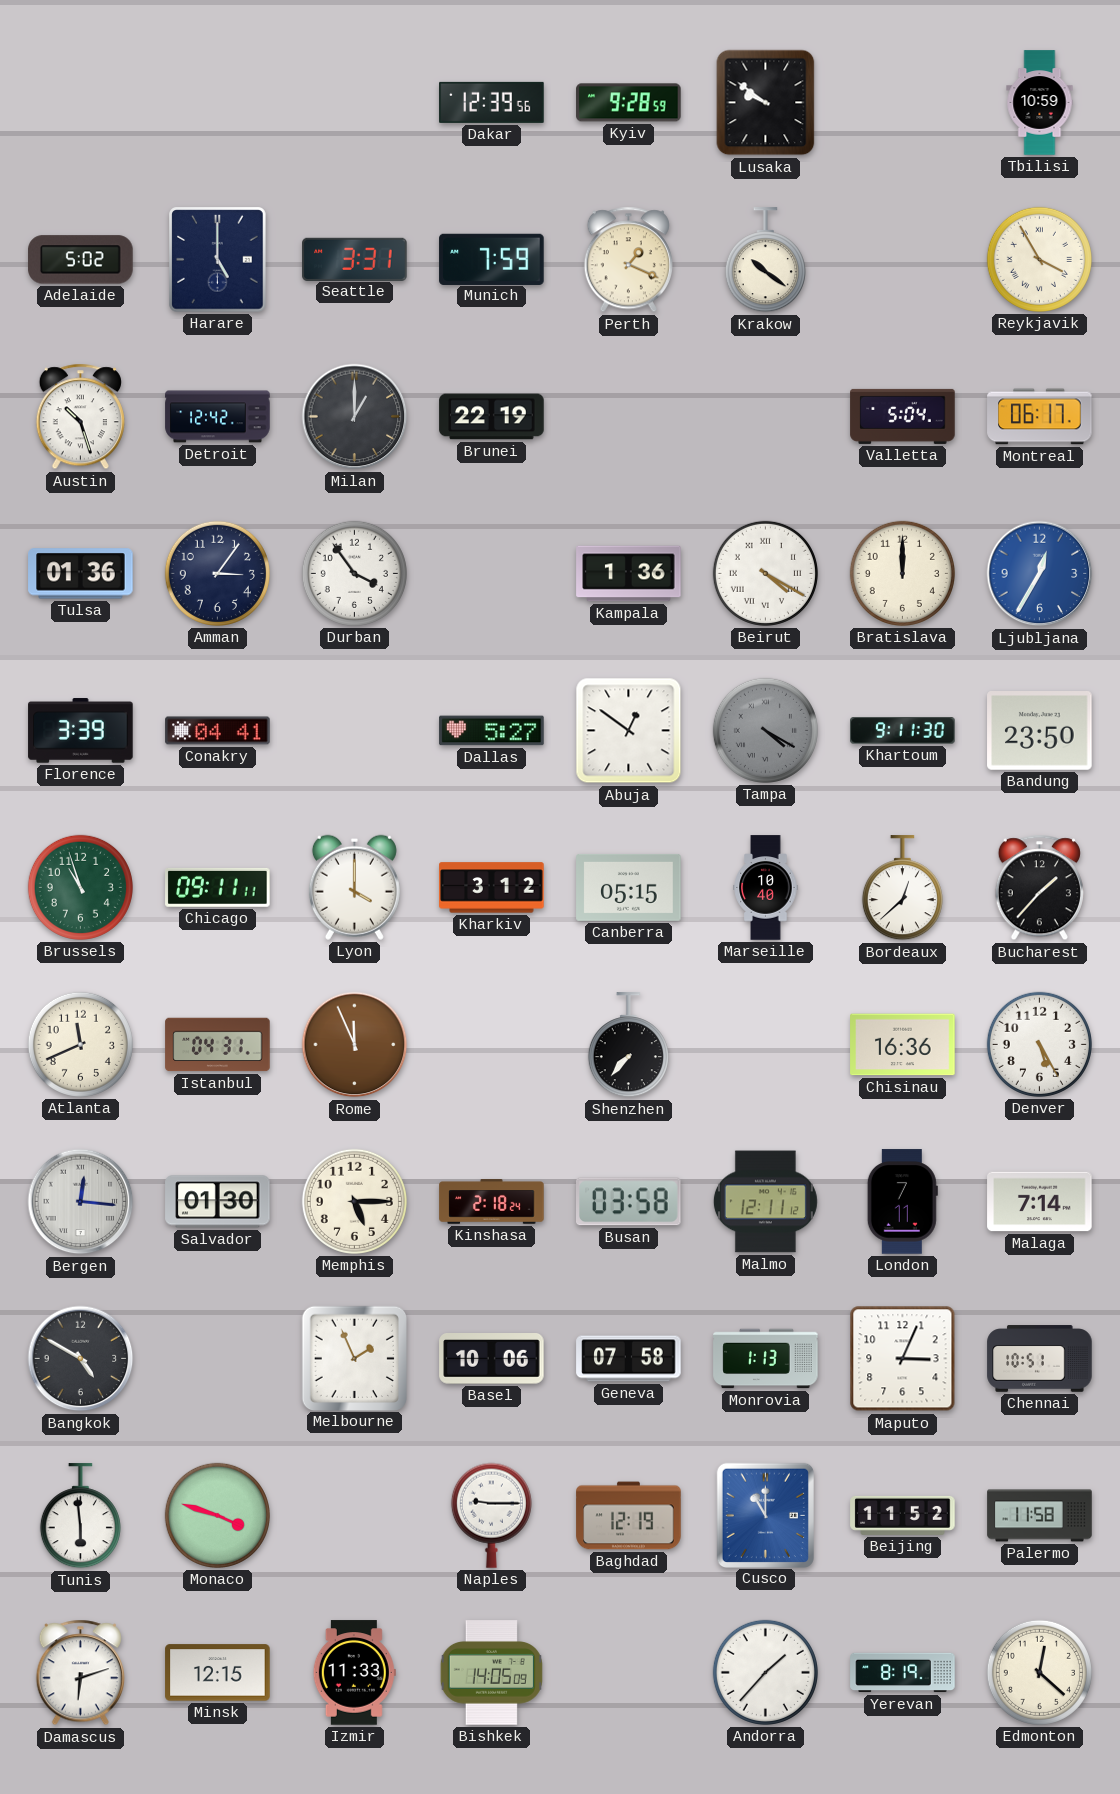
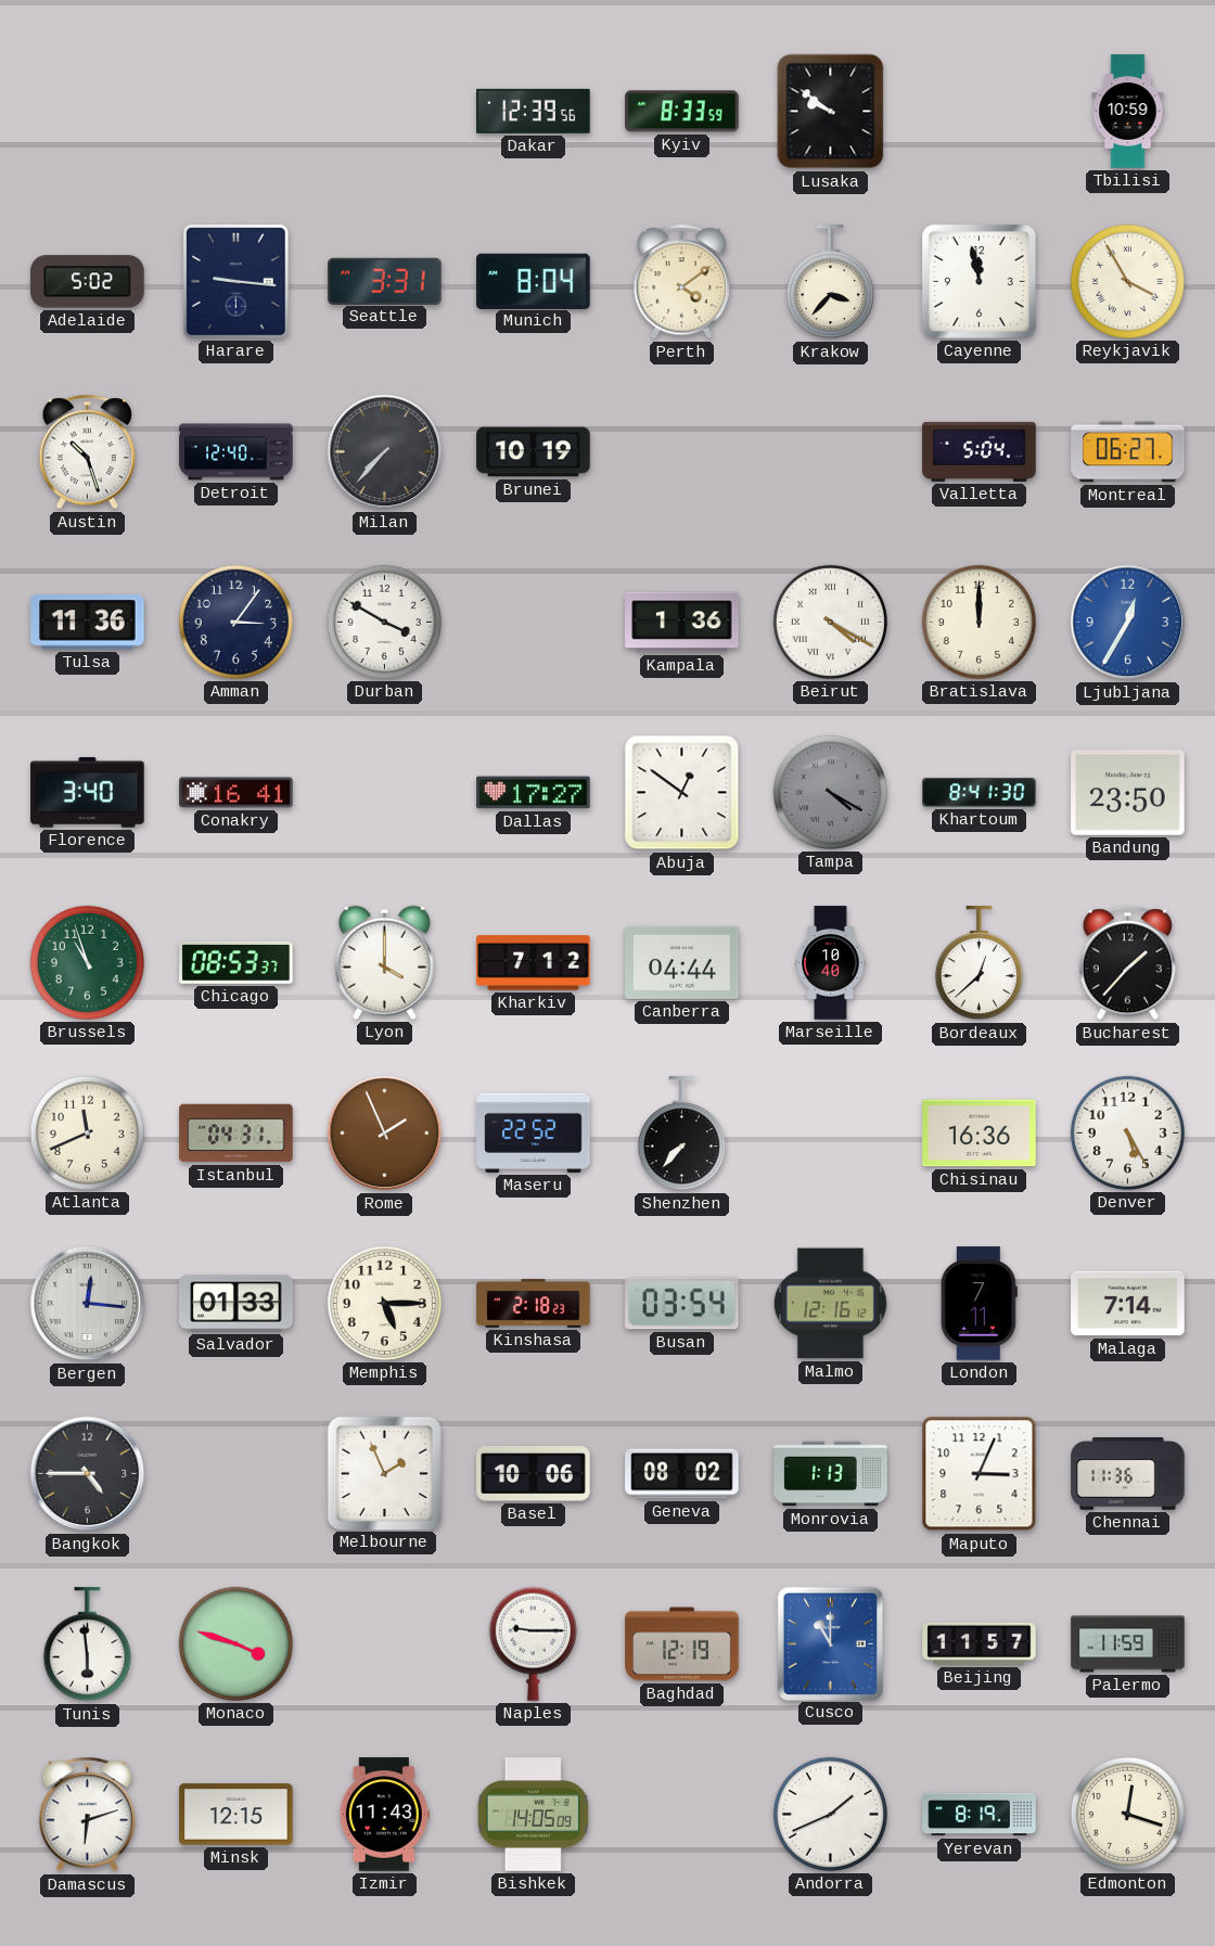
Kyiv: 9:28 -> 8:33
Harare: 5:00 -> 9:16
Munich: 7:59 -> 8:04
Perth: 1:19 -> 4:09
Krakow: 10:21 -> 3:37
Cayenne: none -> 11:58
Detroit: 12:42 -> 12:40
Milan: 1:00 -> 7:37
Brunei: 22:19 -> 10:19
Montreal: 06:17 -> 06:27
Tulsa: 01:36 -> 11:36
Durban: 3:54 -> 3:50
Florence: 3:39 -> 3:40
Conakry: 04:41 -> 16:41
Dallas: 5:27 -> 17:27
Khartoum: 9:11 -> 8:41
Chicago: 09:11 -> 08:53
Kharkiv: 3:12 -> 7:12
Canberra: 05:15 -> 04:44
Rome: 11:56 -> 1:56
Maseru: none -> 22:52
Salvador: 01:30 -> 01:33
Kinshasa: 2:18:24 -> 2:18:23
Busan: 03:58 -> 03:54
Malmo: 12:11 -> 12:16
Bangkok: 4:50 -> 4:45
Geneva: 07:58 -> 08:02
Chennai: 10:51 -> 11:36
Beijing: 11:52 -> 11:57
Palermo: 11:58 -> 11:59
Izmir: 11:33 -> 11:43
Andorra: 1:37 -> 1:41
Edmonton: 12:22 -> 12:18
